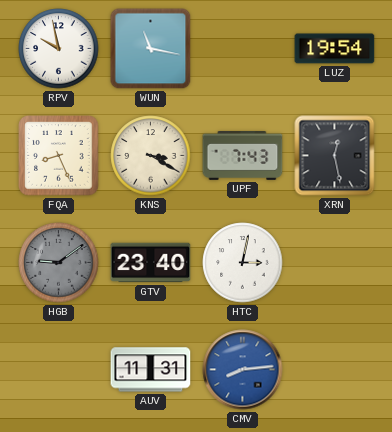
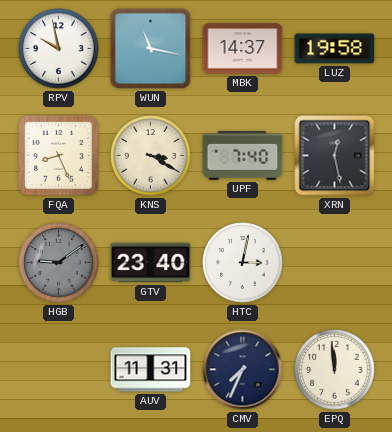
MBK: none -> 14:37
LUZ: 19:54 -> 19:58
UPF: 7:43 -> 7:40
CMV: 8:14 -> 7:34
CMV dial: blue -> navy
EPQ: none -> 11:59
